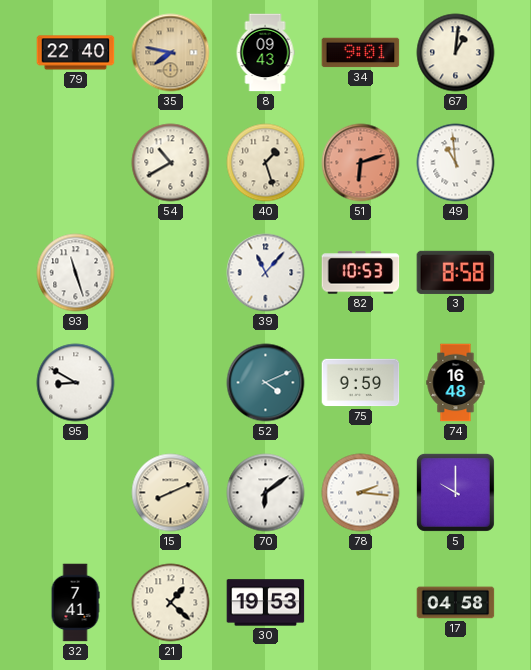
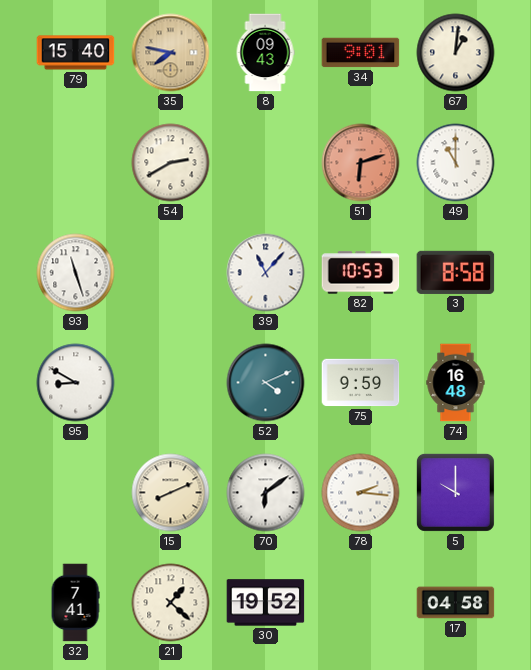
79: 22:40 -> 15:40
54: 10:40 -> 2:40
40: 1:27 -> none
49: 10:59 -> 11:00
30: 19:53 -> 19:52
